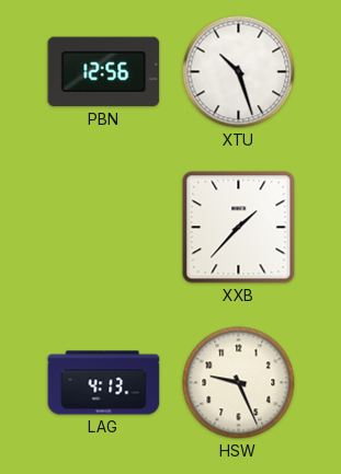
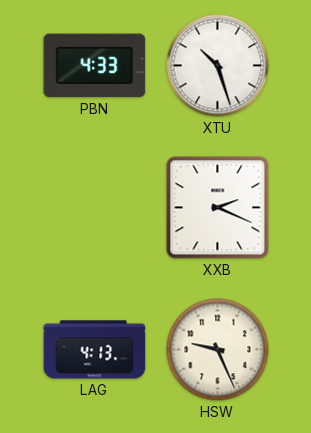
PBN: 12:56 -> 4:33
XXB: 1:37 -> 2:19
